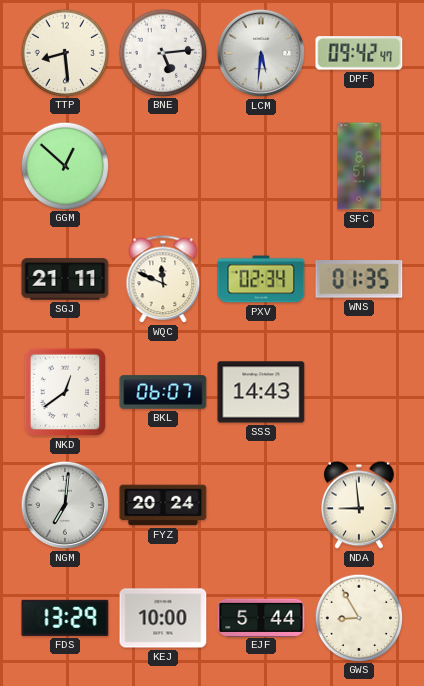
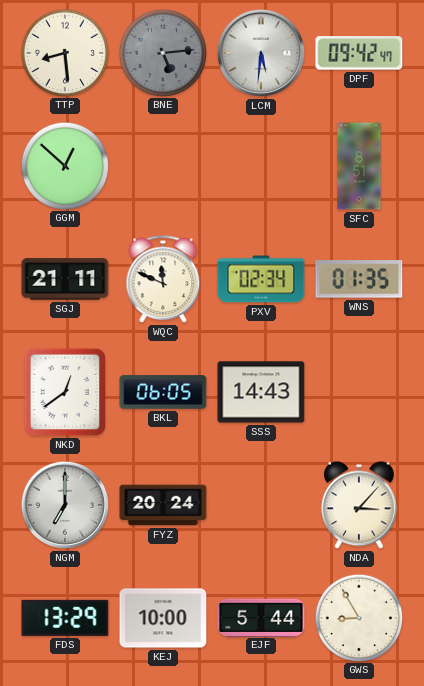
BNE dial: white -> grey
BKL: 06:07 -> 06:05
NGM: 7:01 -> 7:00
NDA: 8:59 -> 3:07
